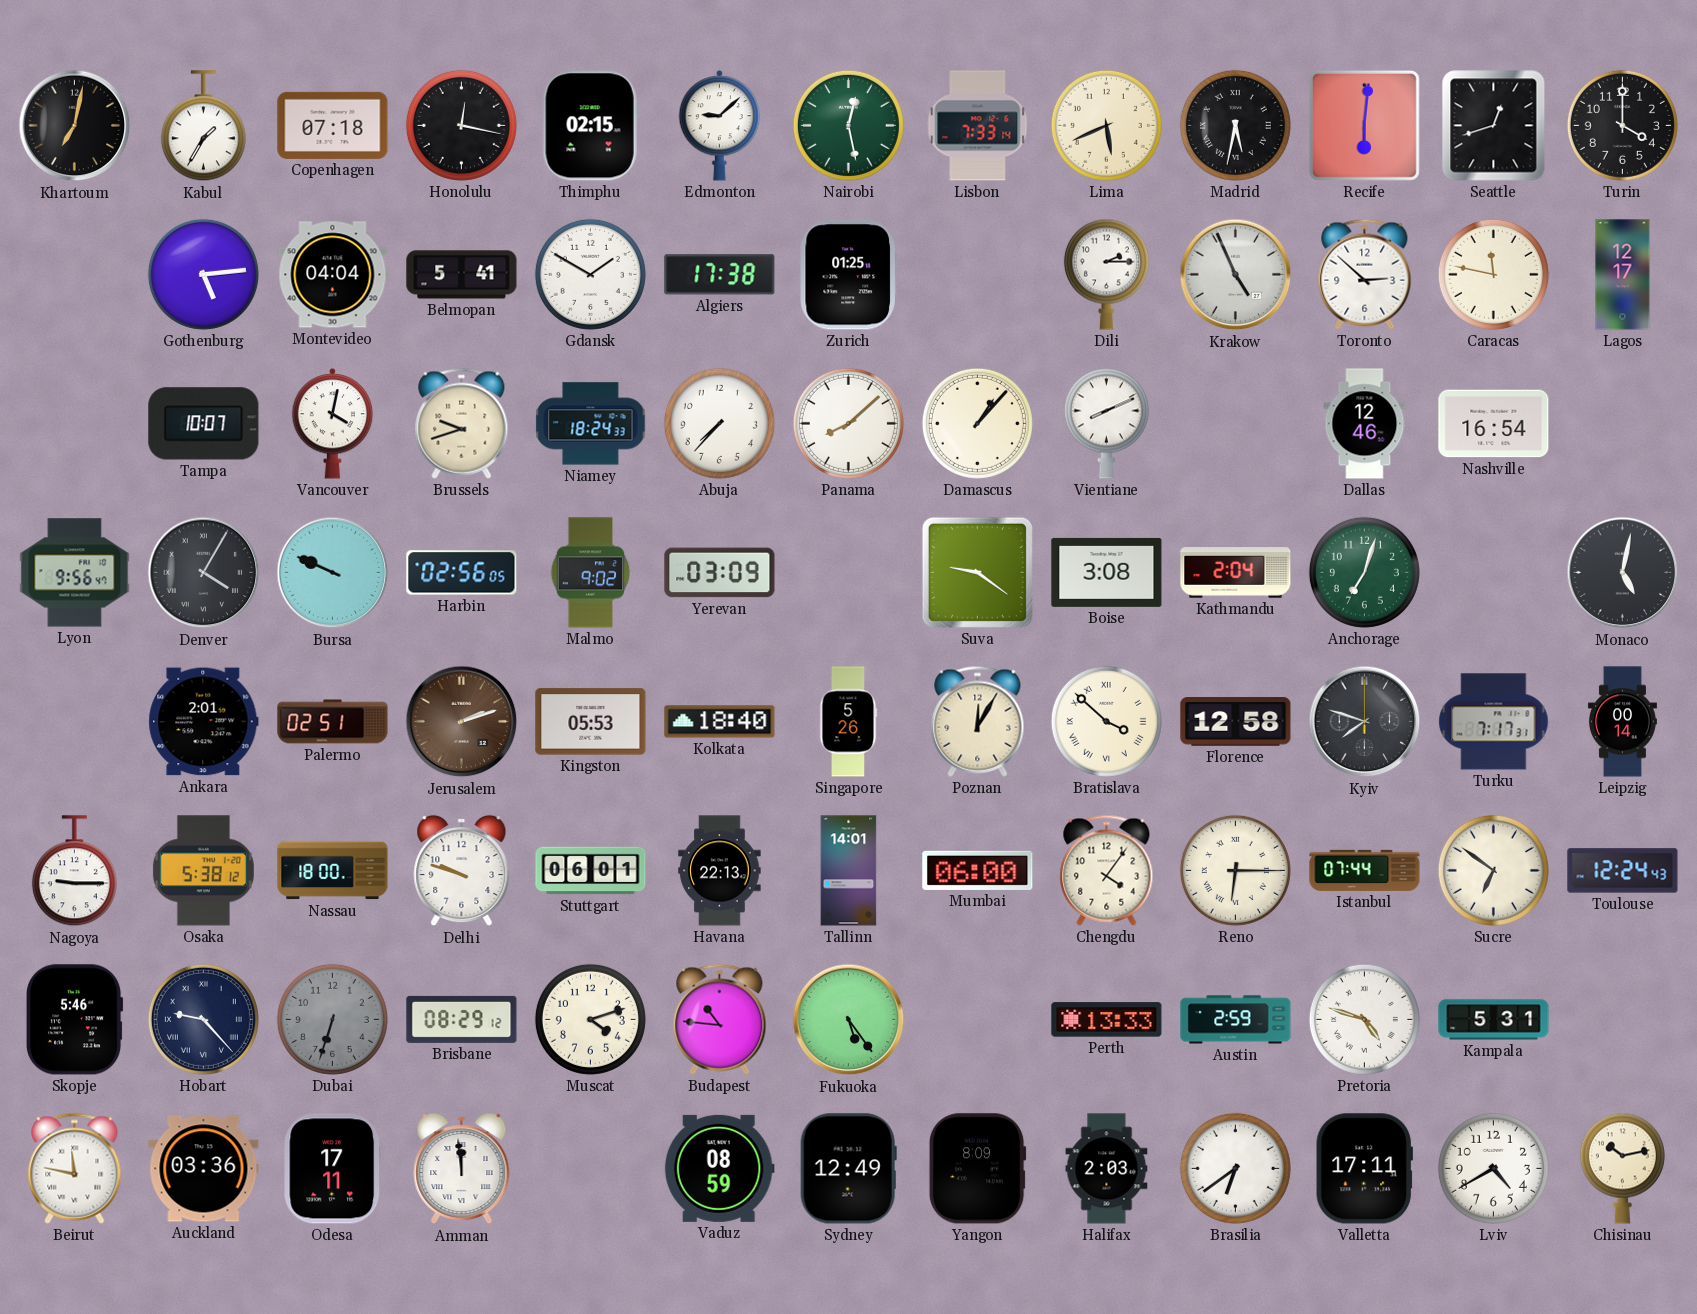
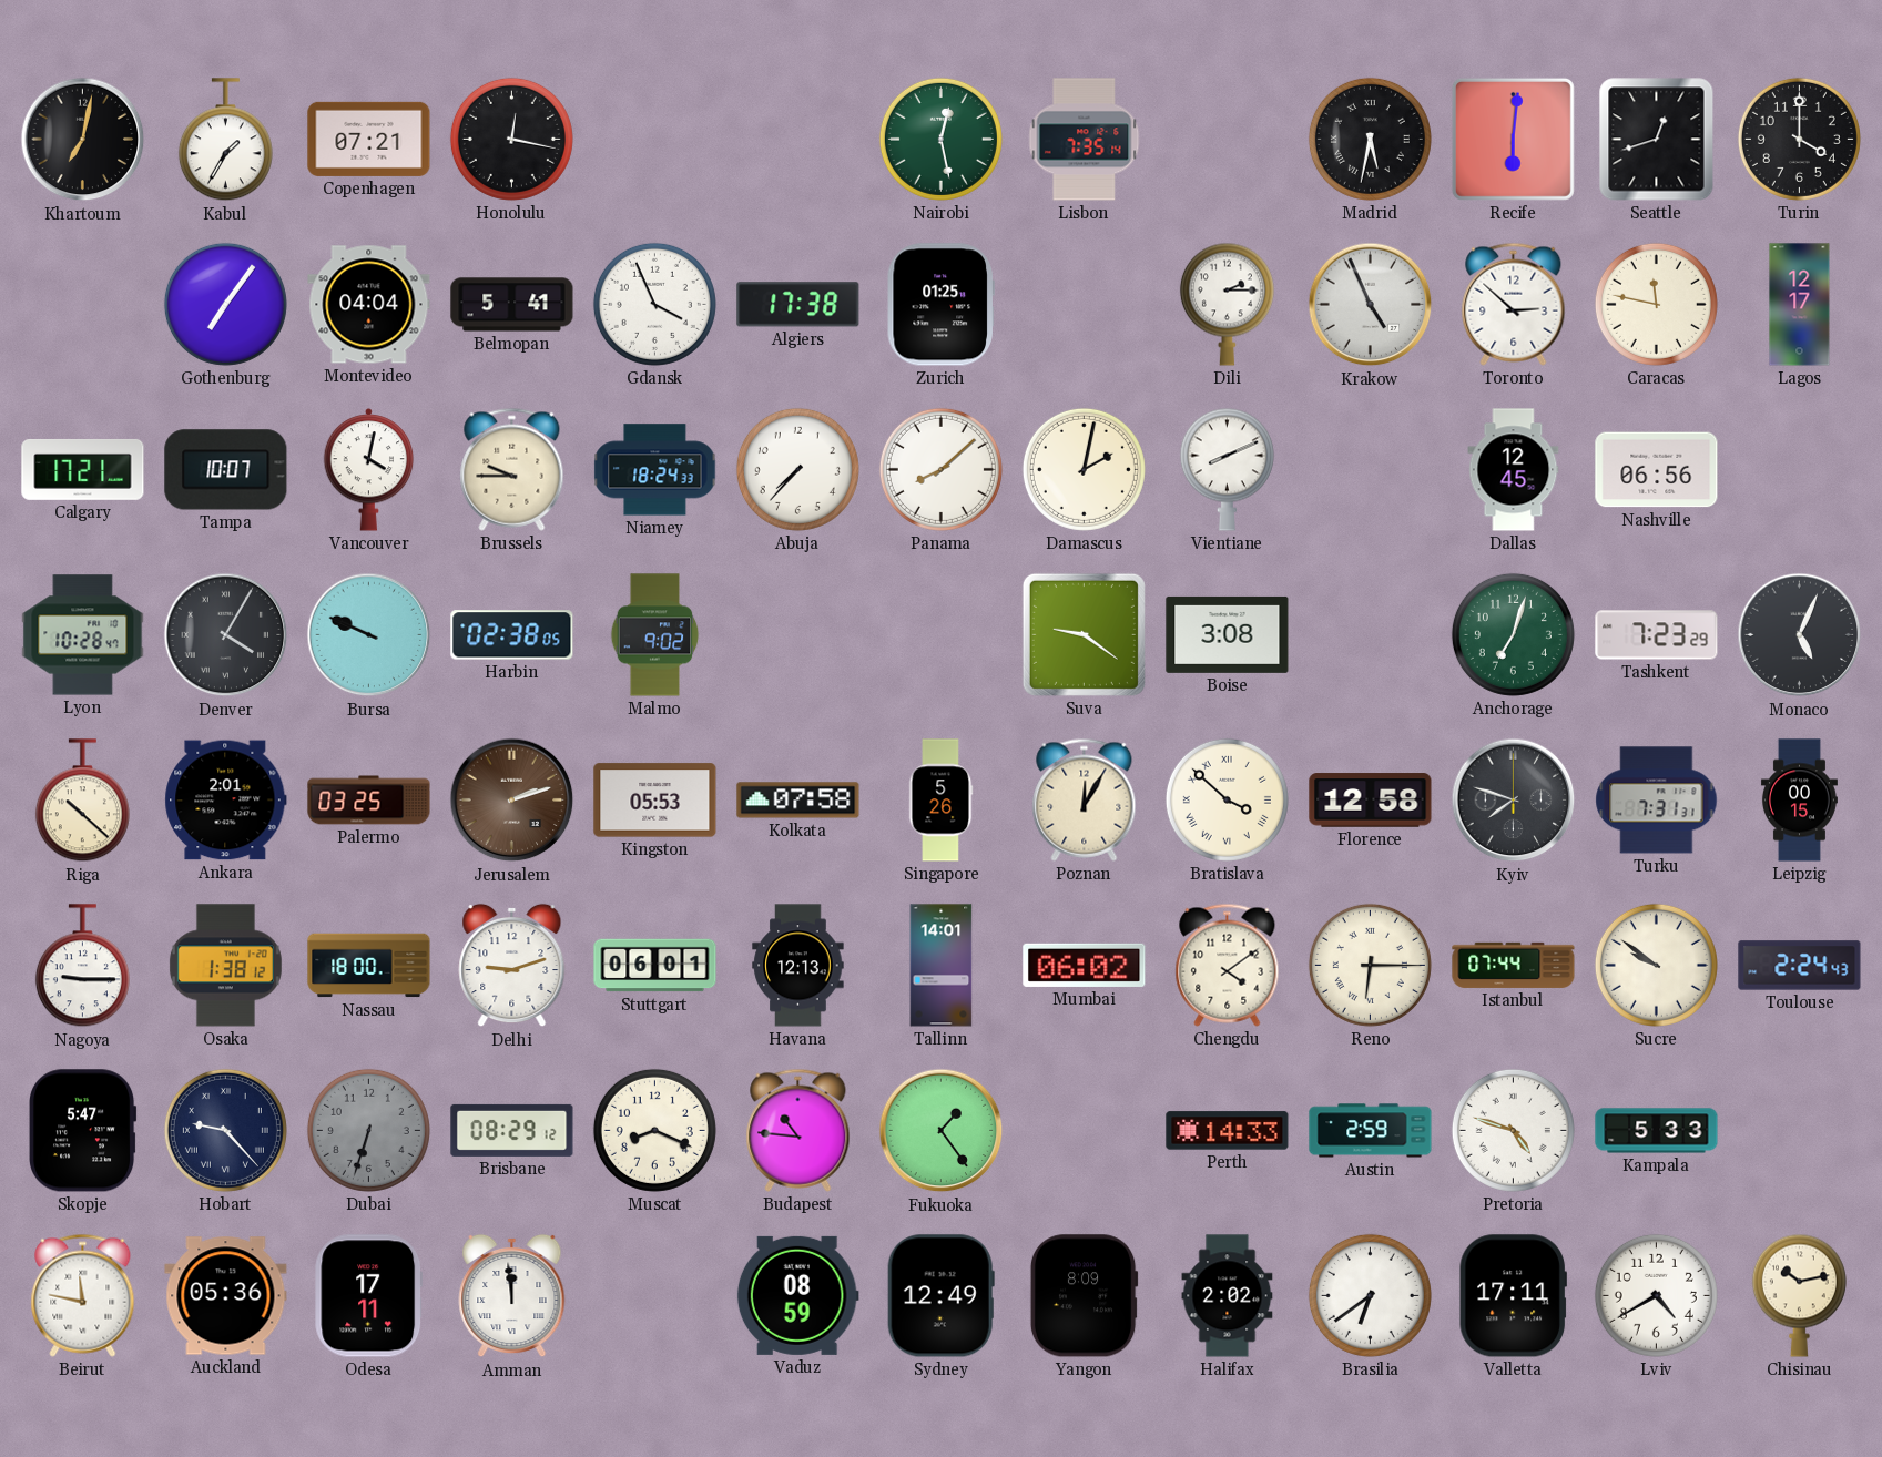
Copenhagen: 07:18 -> 07:21
Thimphu: 02:15 -> none
Edmonton: 9:08 -> none
Lisbon: 7:33 -> 7:35
Lima: 5:41 -> none
Gothenburg: 5:14 -> 7:06
Gdansk: 1:50 -> 3:56
Calgary: none -> 17:21
Brussels: 9:42 -> 9:45
Damascus: 1:07 -> 2:02
Dallas: 12:46 -> 12:45
Nashville: 16:54 -> 06:56
Lyon: 9:56 -> 10:28
Harbin: 02:56 -> 02:38
Yerevan: 03:09 -> none
Kathmandu: 2:04 -> none
Tashkent: none -> 7:23
Monaco: 5:02 -> 5:04
Riga: none -> 10:22
Palermo: 02:51 -> 03:25
Kolkata: 18:40 -> 07:58
Turku: 7:17 -> 7:31
Leipzig: 00:14 -> 00:15
Osaka: 5:38 -> 1:38
Delhi: 9:48 -> 9:12
Havana: 22:13 -> 12:13
Mumbai: 06:00 -> 06:02
Chengdu: 4:06 -> 4:09
Sucre: 6:51 -> 9:51
Toulouse: 12:24 -> 2:24
Skopje: 5:46 -> 5:47
Muscat: 4:12 -> 8:19
Fukuoka: 5:24 -> 1:24
Perth: 13:33 -> 14:33
Kampala: 5:31 -> 5:33
Auckland: 03:36 -> 05:36
Halifax: 2:03 -> 2:02
